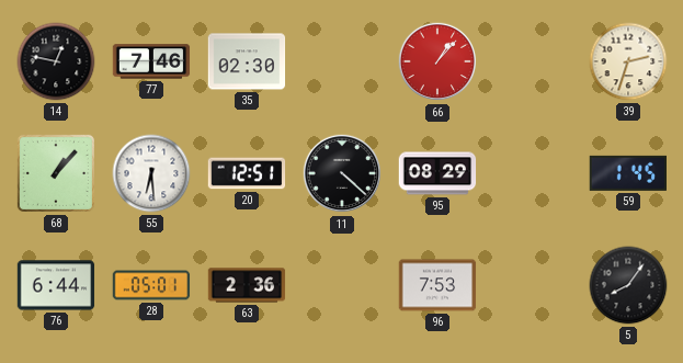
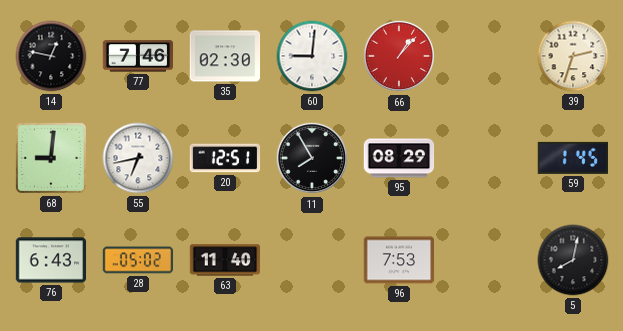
60: none -> 9:01
68: 1:07 -> 9:01
55: 6:29 -> 6:43
11: 4:22 -> 7:55
76: 6:44 -> 6:43
28: 05:01 -> 05:02
63: 2:36 -> 11:40
5: 8:06 -> 8:02
